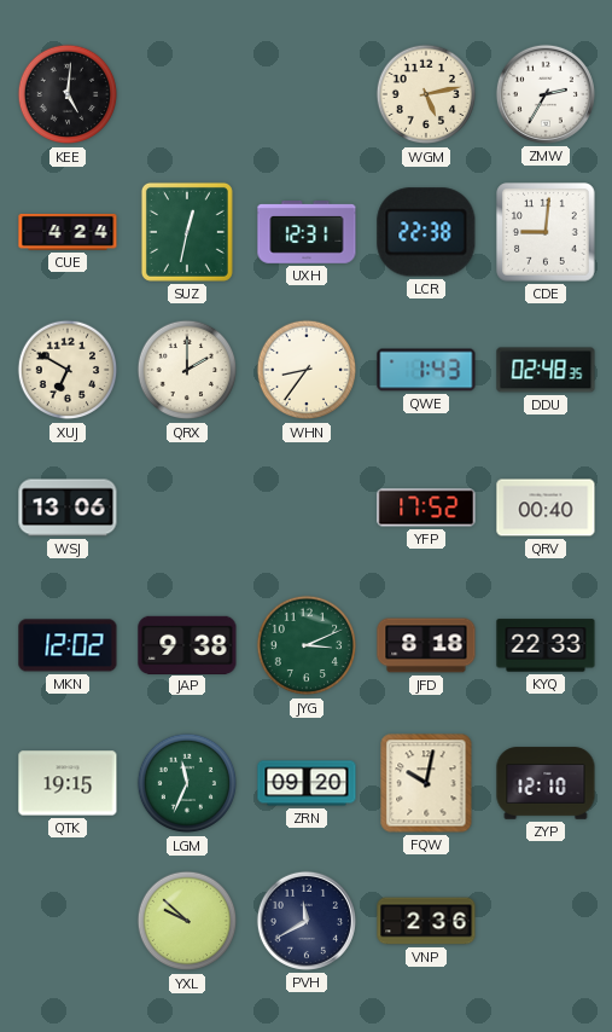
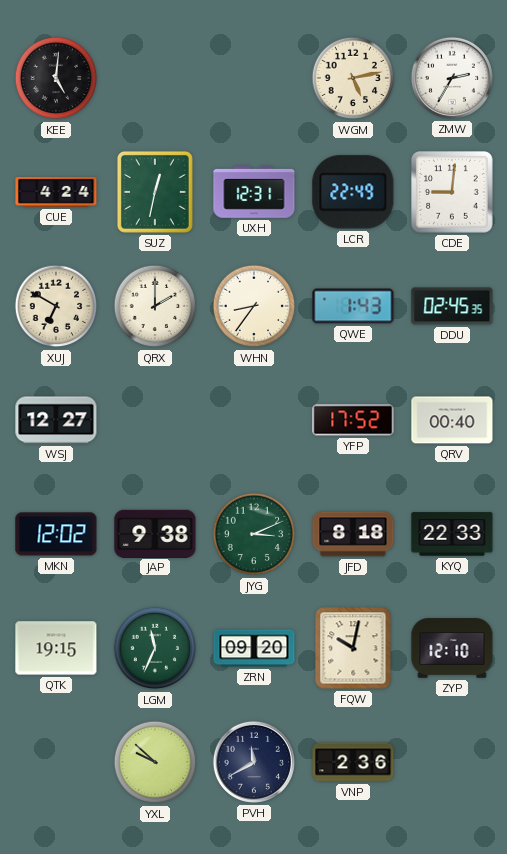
LCR: 22:38 -> 22:49
DDU: 02:48 -> 02:45
WSJ: 13:06 -> 12:27
